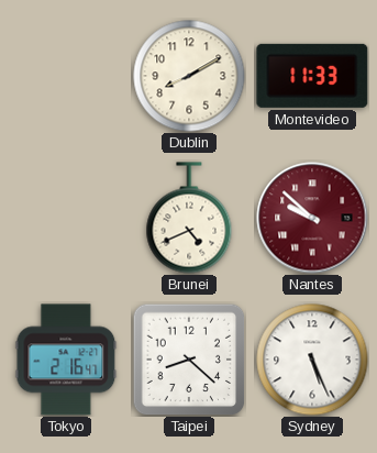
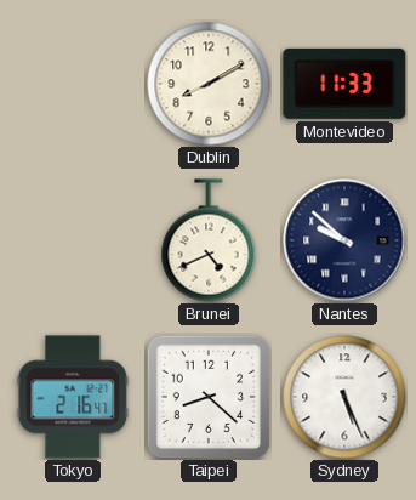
Nantes dial: burgundy -> navy
